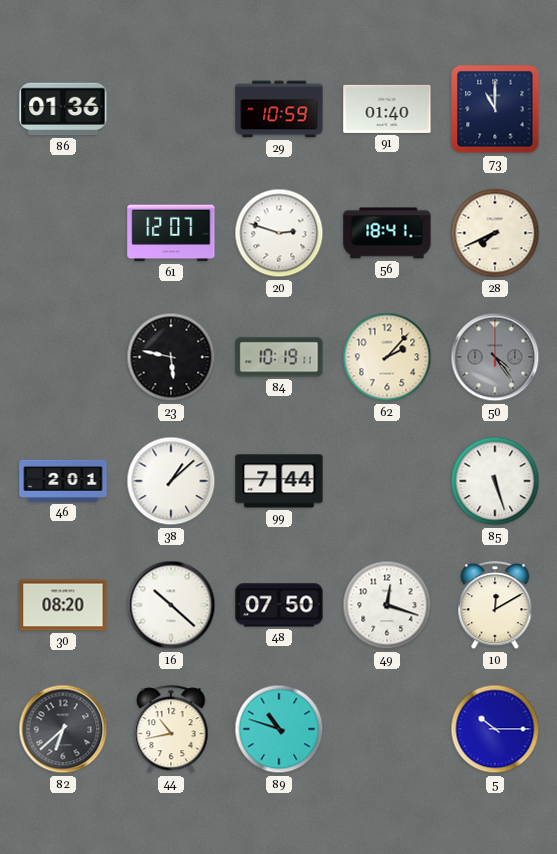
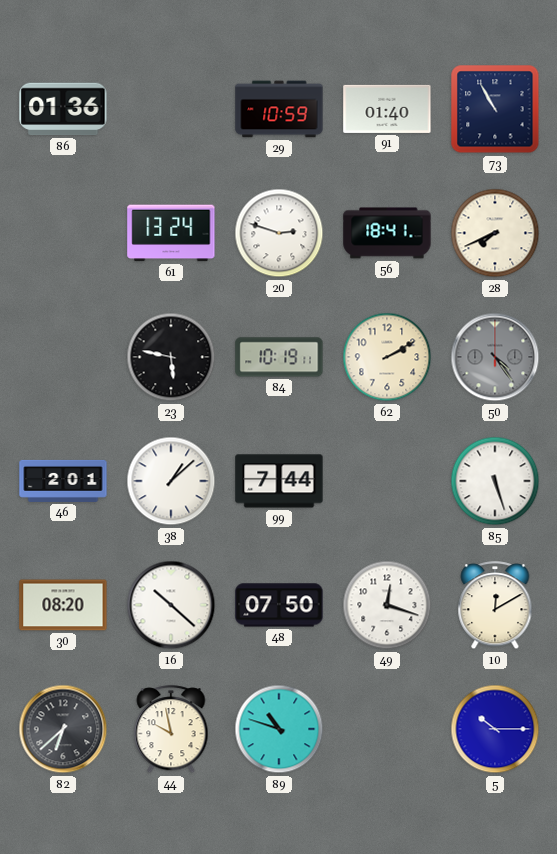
73: 11:00 -> 10:55
61: 12:07 -> 13:24
62: 2:07 -> 2:10
44: 10:43 -> 9:58
